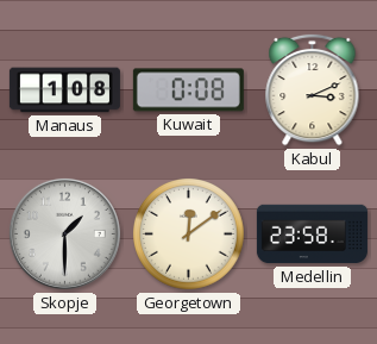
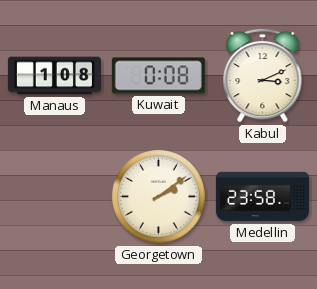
Skopje: 1:30 -> none
Georgetown: 12:09 -> 2:09
